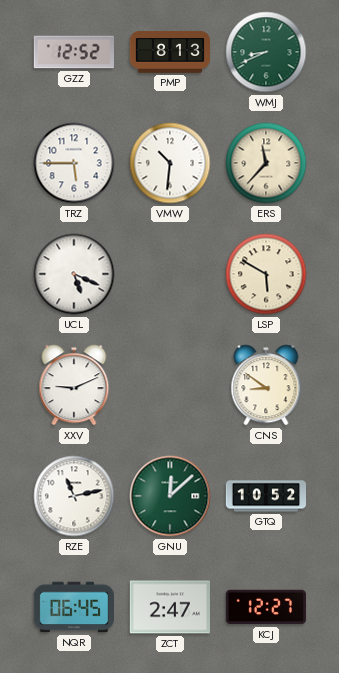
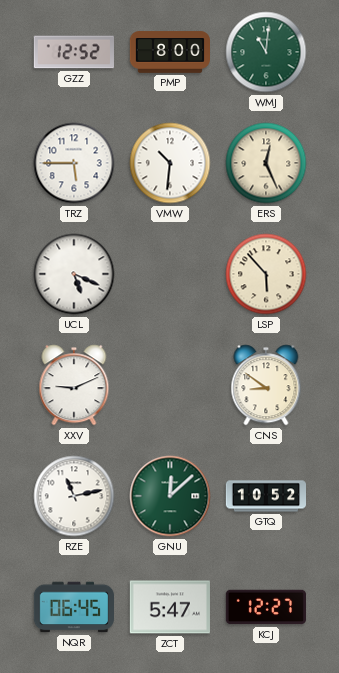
PMP: 8:13 -> 8:00
WMJ: 8:41 -> 11:01
ERS: 11:37 -> 12:26
LSP: 5:50 -> 5:53
ZCT: 2:47 -> 5:47
